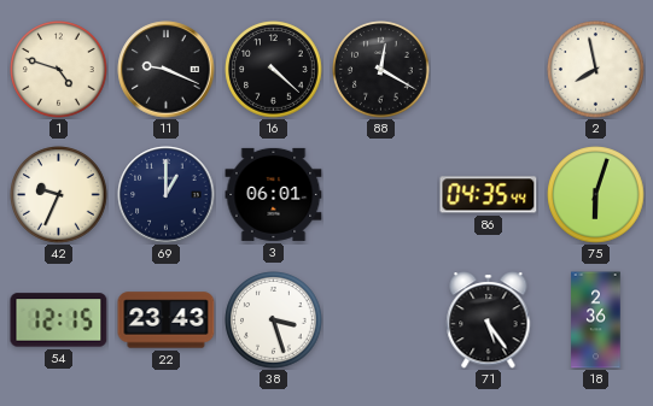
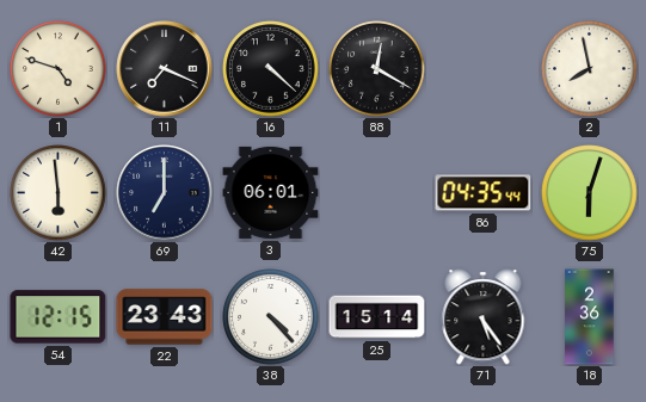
11: 9:19 -> 7:19
42: 9:34 -> 5:59
69: 1:00 -> 7:00
38: 3:27 -> 4:23
25: none -> 15:14
